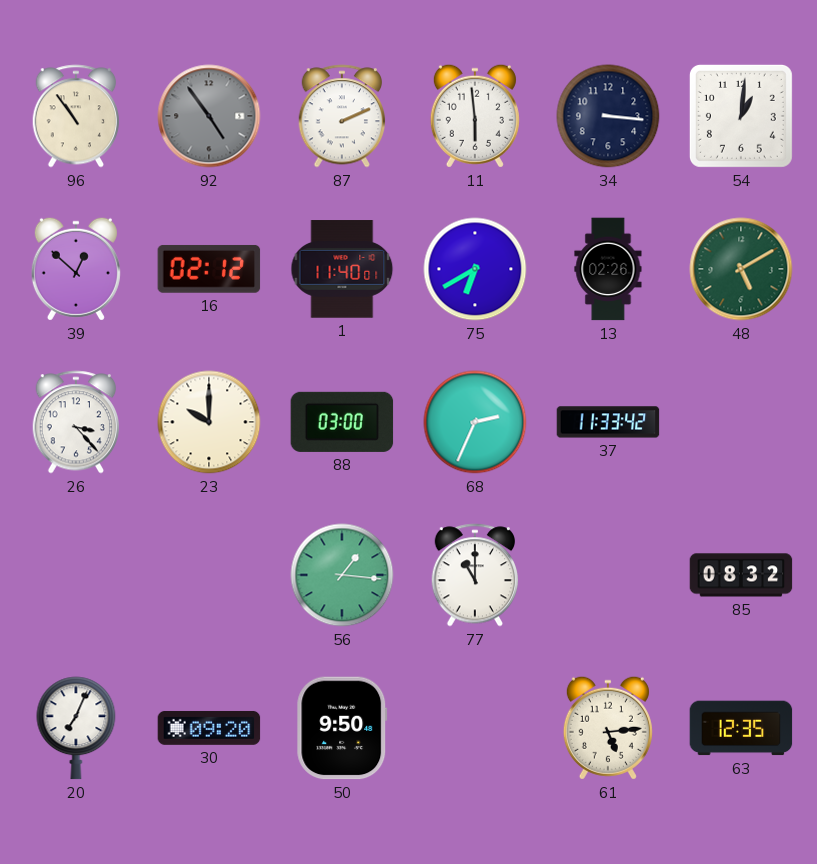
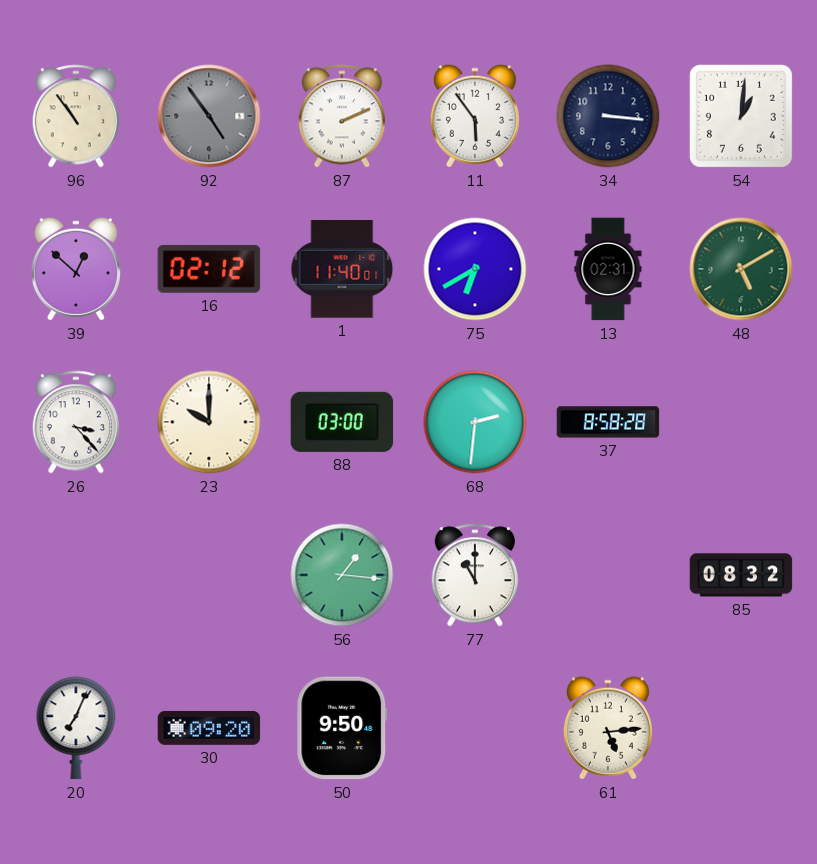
11: 5:59 -> 5:54
13: 02:26 -> 02:31
68: 2:34 -> 2:31
37: 11:33 -> 8:58
63: 12:35 -> none
